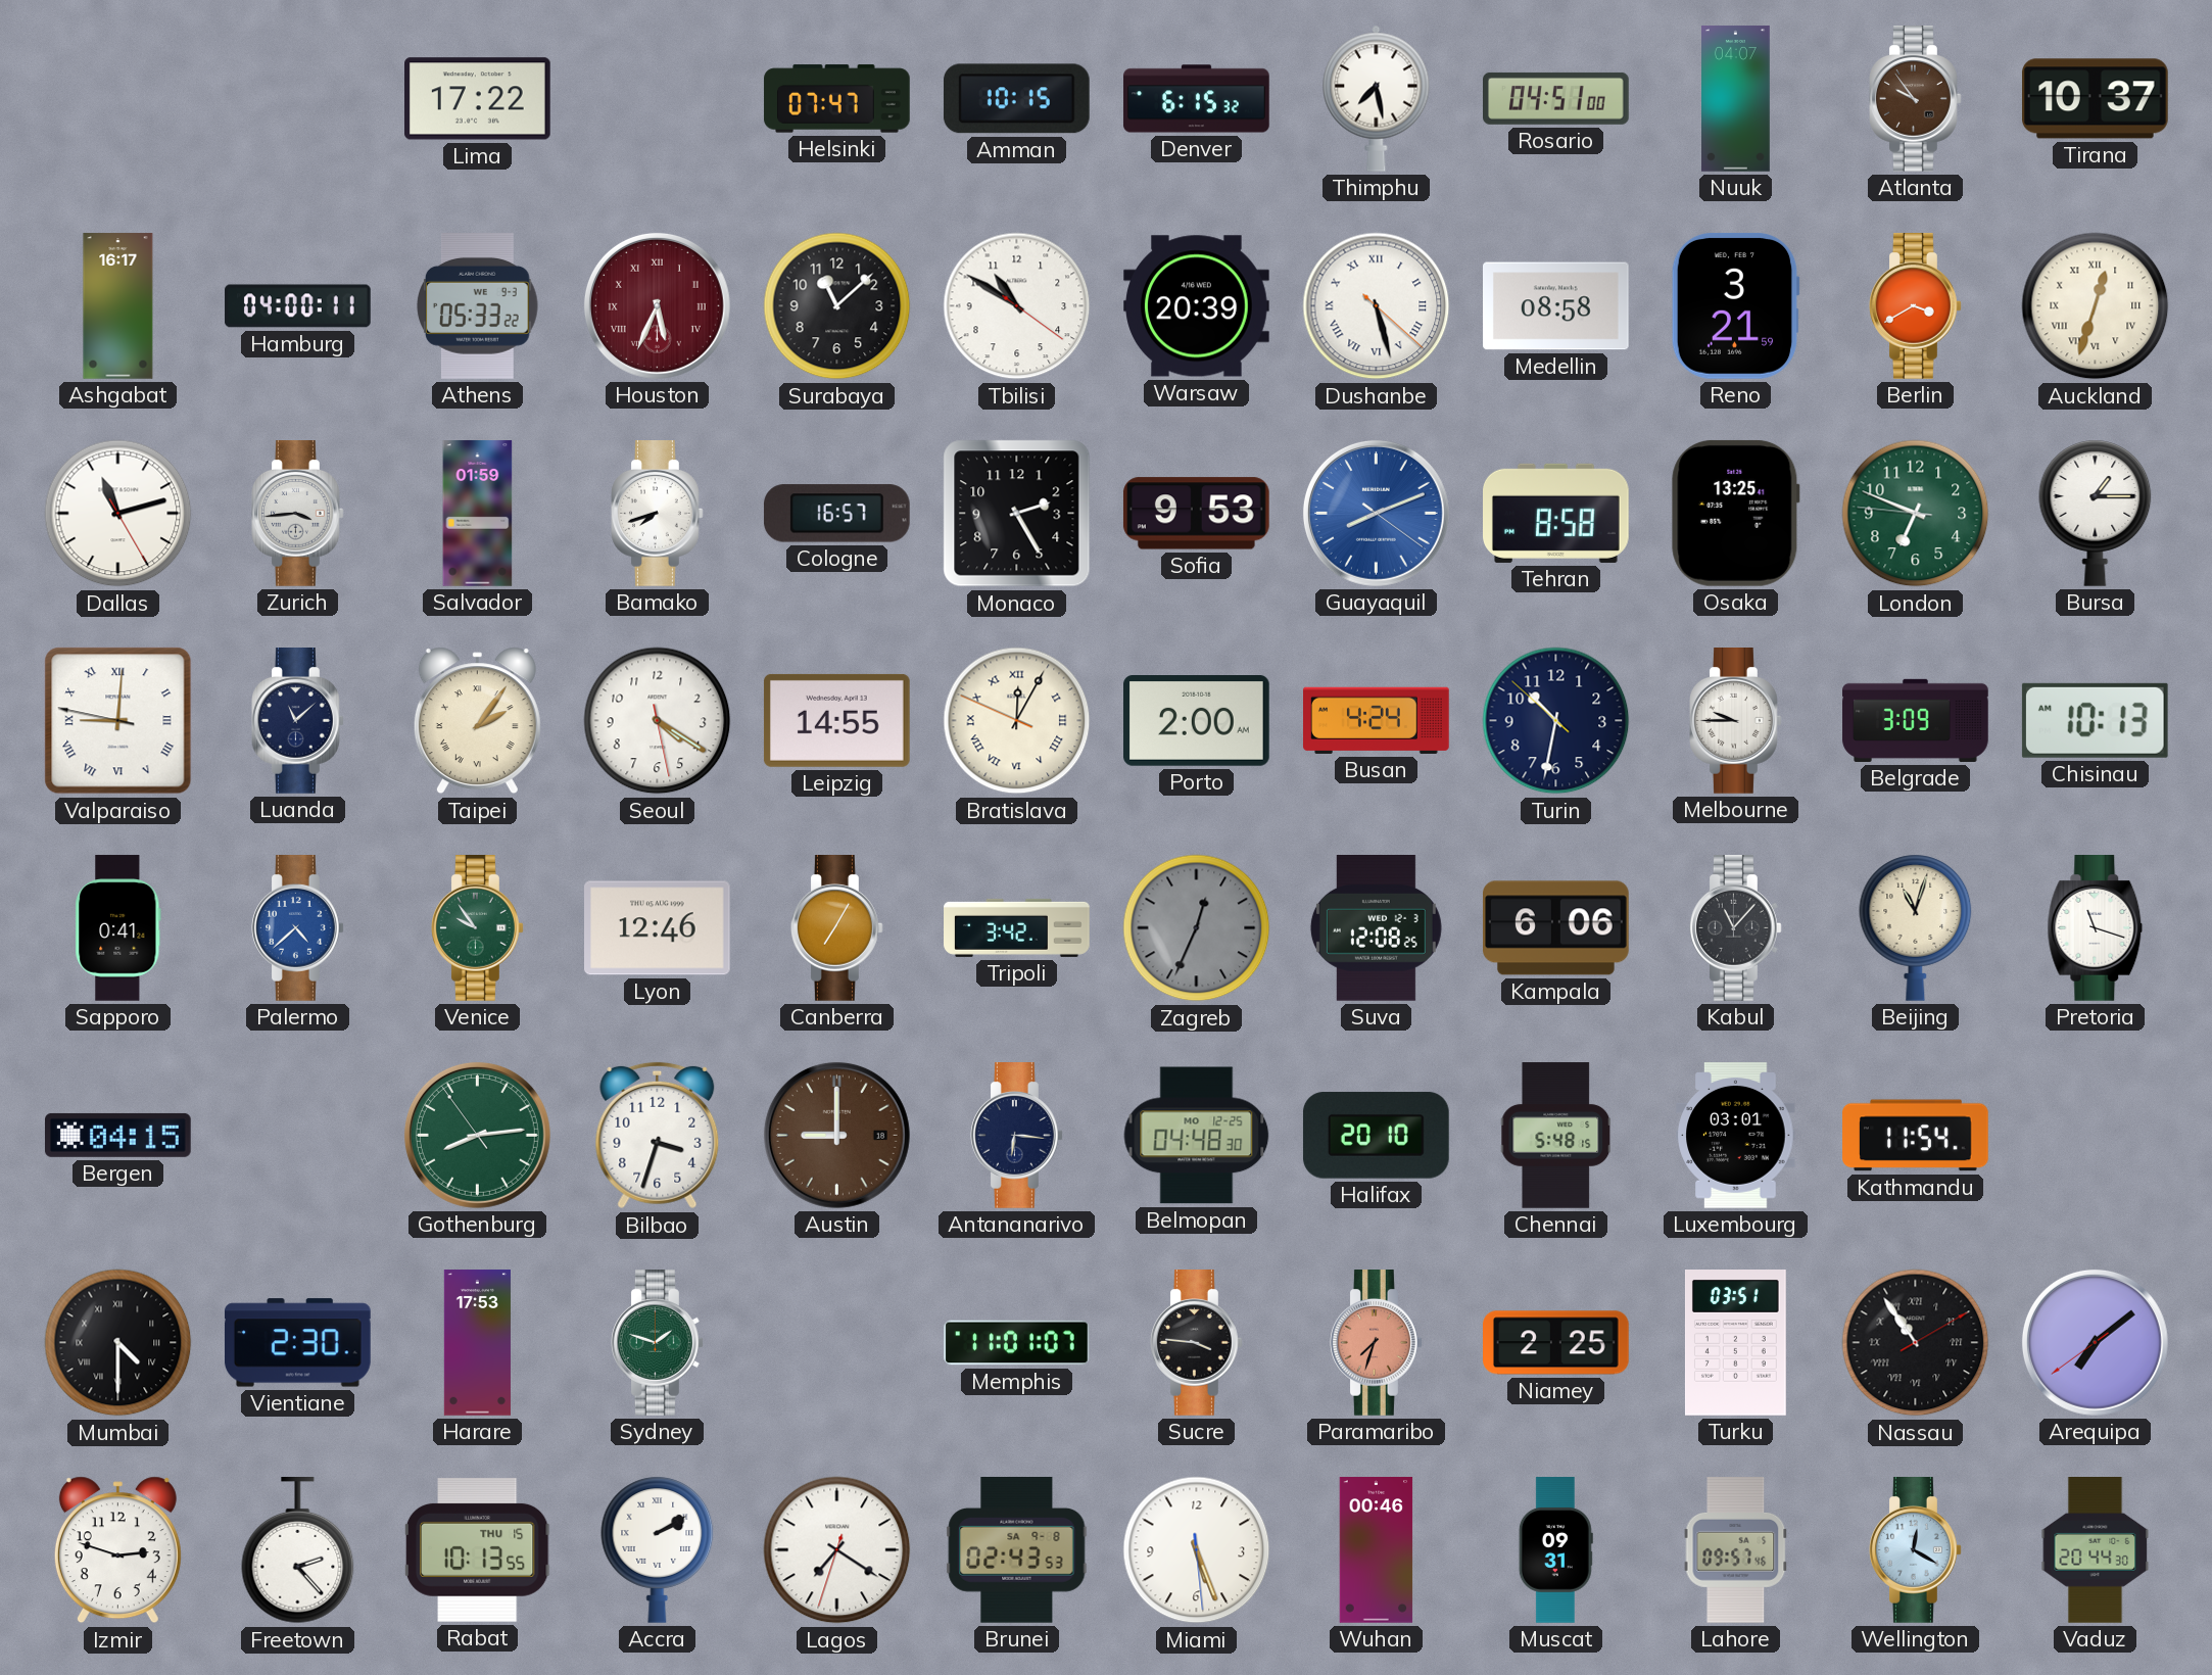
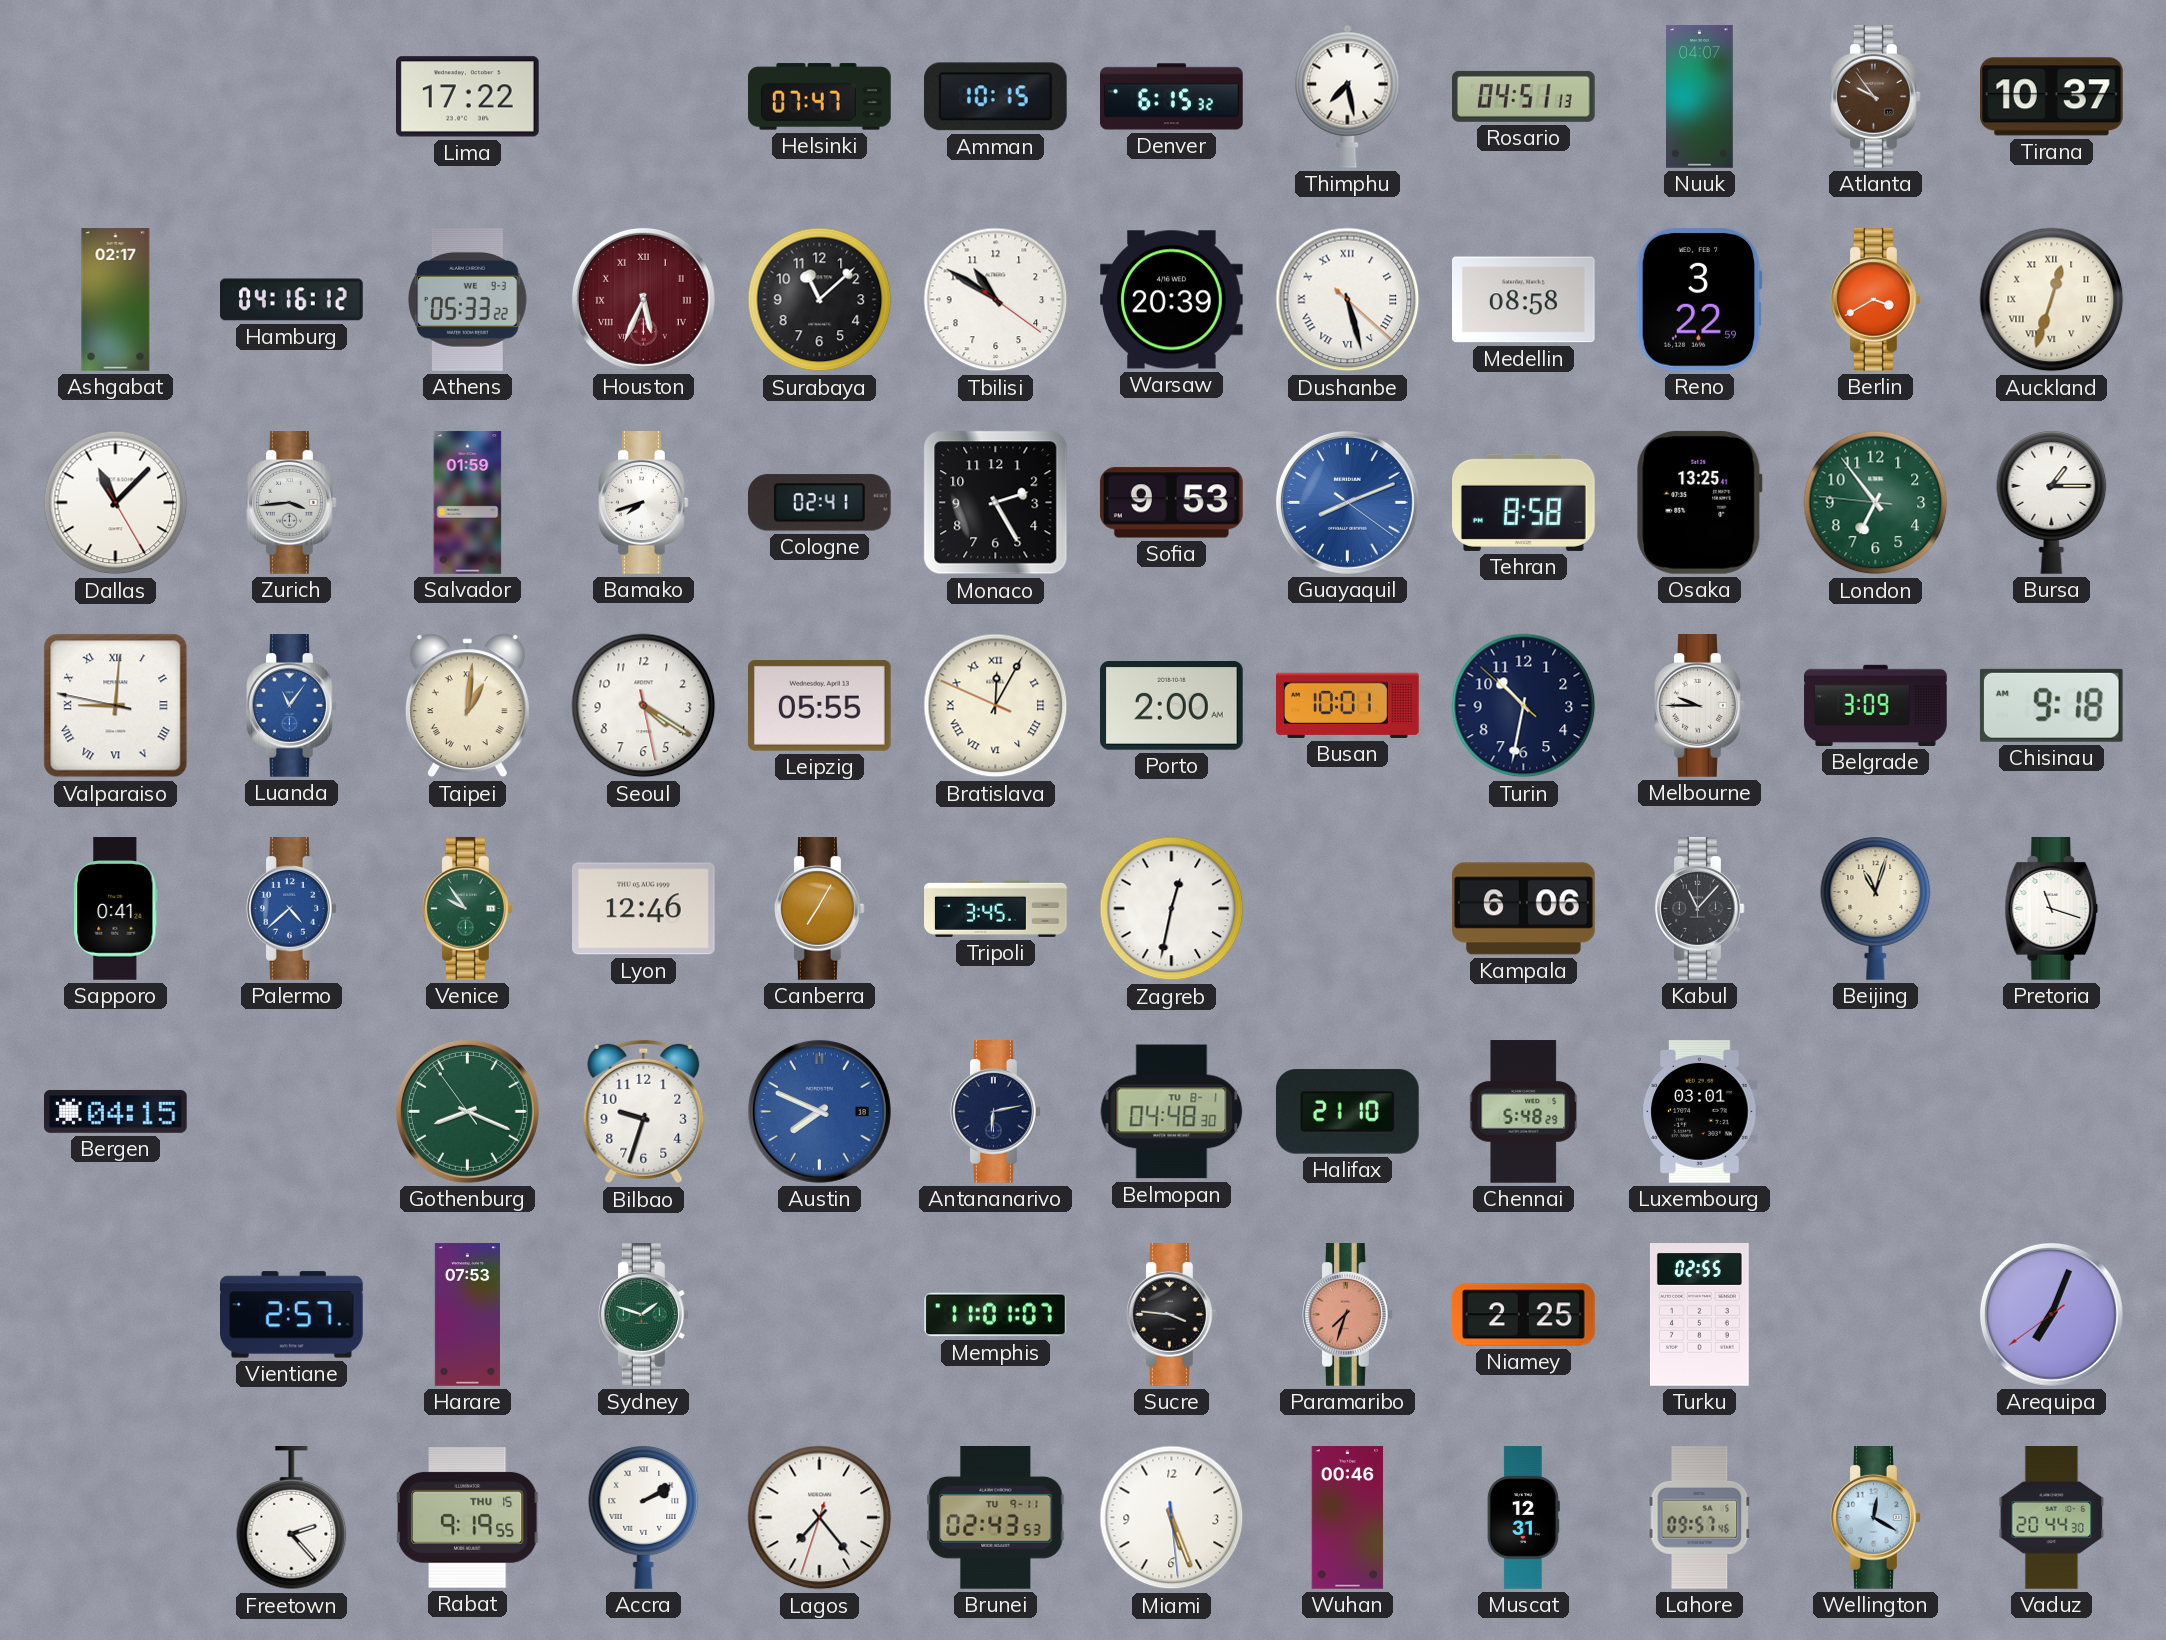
Rosario: 04:51:00 -> 04:51:13
Ashgabat: 16:17 -> 02:17
Hamburg: 04:00 -> 04:16
Reno: 3:21 -> 3:22
Dallas: 11:12 -> 11:07
Cologne: 16:57 -> 02:41
London: 6:48 -> 6:53
Luanda: 11:08 -> 11:06
Luanda dial: navy -> blue
Taipei: 2:06 -> 1:01
Leipzig: 14:55 -> 05:55
Busan: 4:24 -> 10:01
Chisinau: 10:13 -> 9:18
Tripoli: 3:42 -> 3:45
Zagreb: 12:34 -> 12:32
Zagreb dial: grey -> white
Suva: 12:08 -> none
Gothenburg: 8:13 -> 8:18
Bilbao: 3:33 -> 9:33
Austin: 9:00 -> 7:49
Austin dial: brown -> blue
Antananarivo: 6:16 -> 6:13
Belmopan date: MO 12-25 -> TU 8-1
Halifax: 20:10 -> 21:10
Chennai: 5:48:15 -> 5:48:29
Kathmandu: 11:54 -> none
Mumbai: 4:30 -> none
Vientiane: 2:30 -> 2:57
Harare: 17:53 -> 07:53
Turku: 03:51 -> 02:55
Nassau: 10:54 -> none
Arequipa: 7:08 -> 7:03
Izmir: 2:48 -> none
Rabat: 10:13 -> 9:19
Lagos: 7:20 -> 7:23
Brunei date: SA 9-8 -> TU 9-11
Muscat: 09:31 -> 12:31
